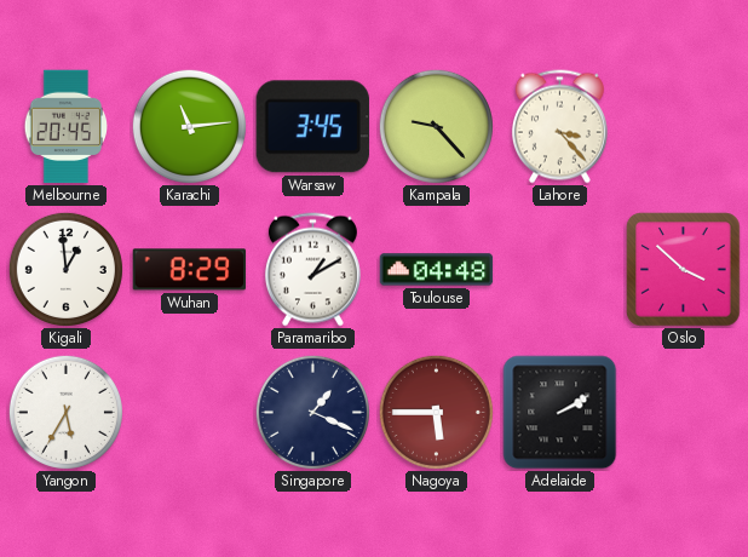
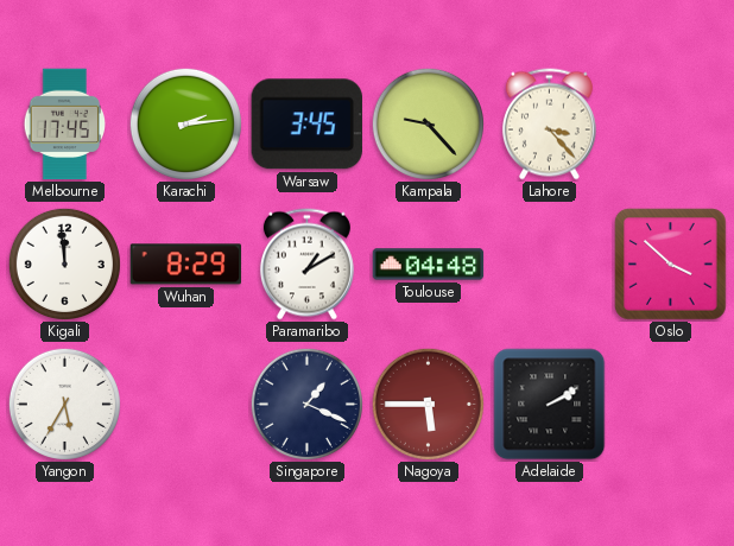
Melbourne: 20:45 -> 17:45
Karachi: 11:14 -> 2:14
Kigali: 12:59 -> 11:59
